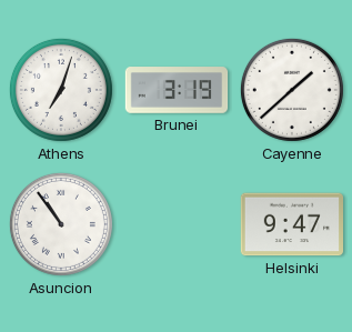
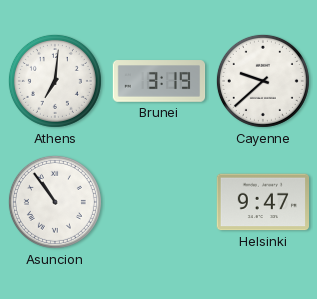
Athens: 7:03 -> 7:01
Cayenne: 1:38 -> 9:38
